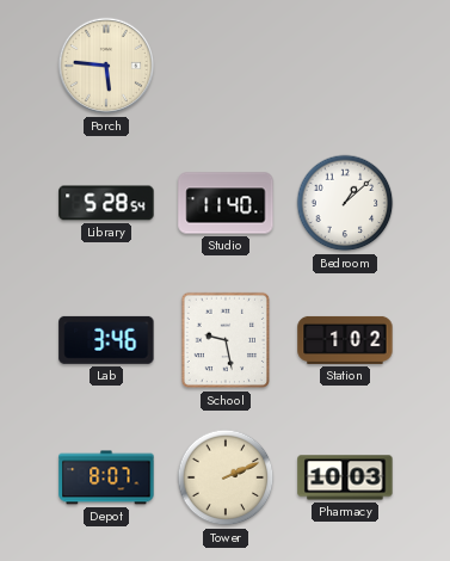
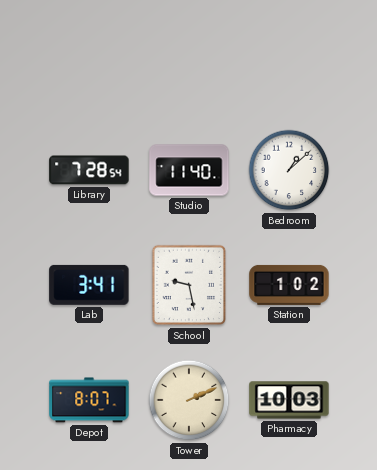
Porch: 5:46 -> none
Library: 5:28 -> 7:28
Lab: 3:46 -> 3:41
